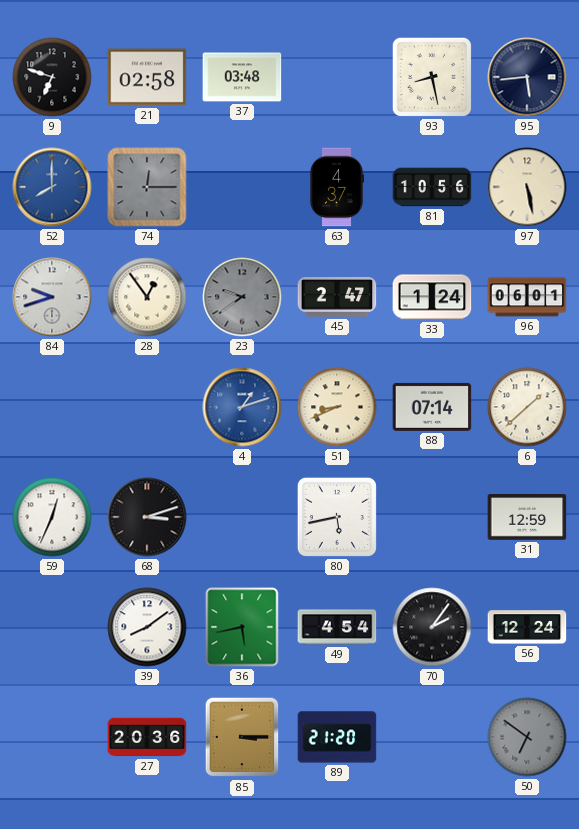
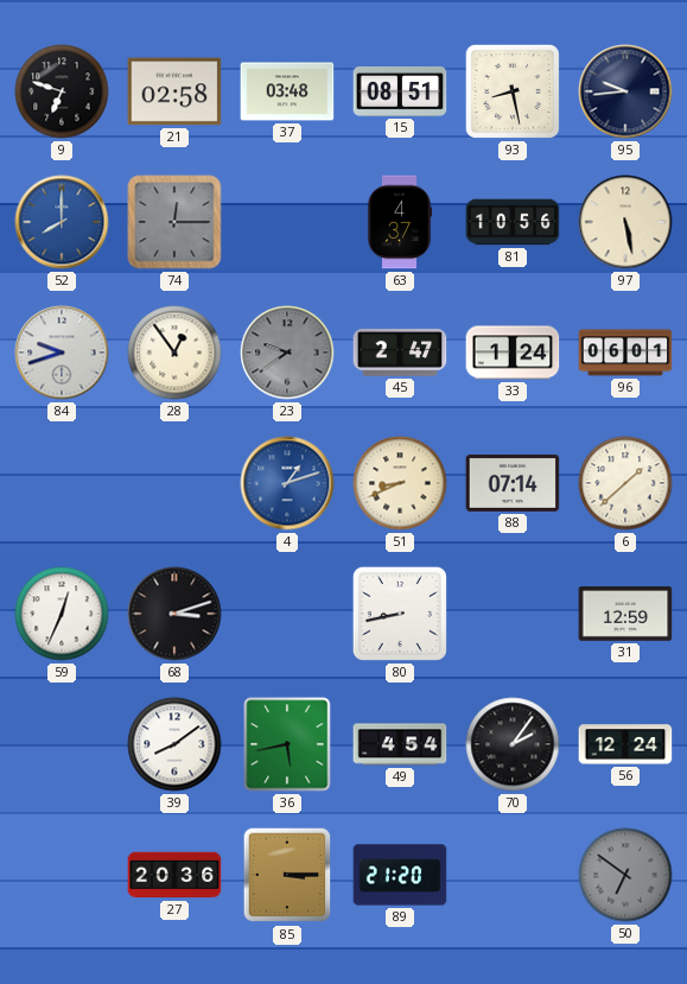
15: none -> 08:51
95: 5:44 -> 9:44
80: 5:43 -> 8:43
